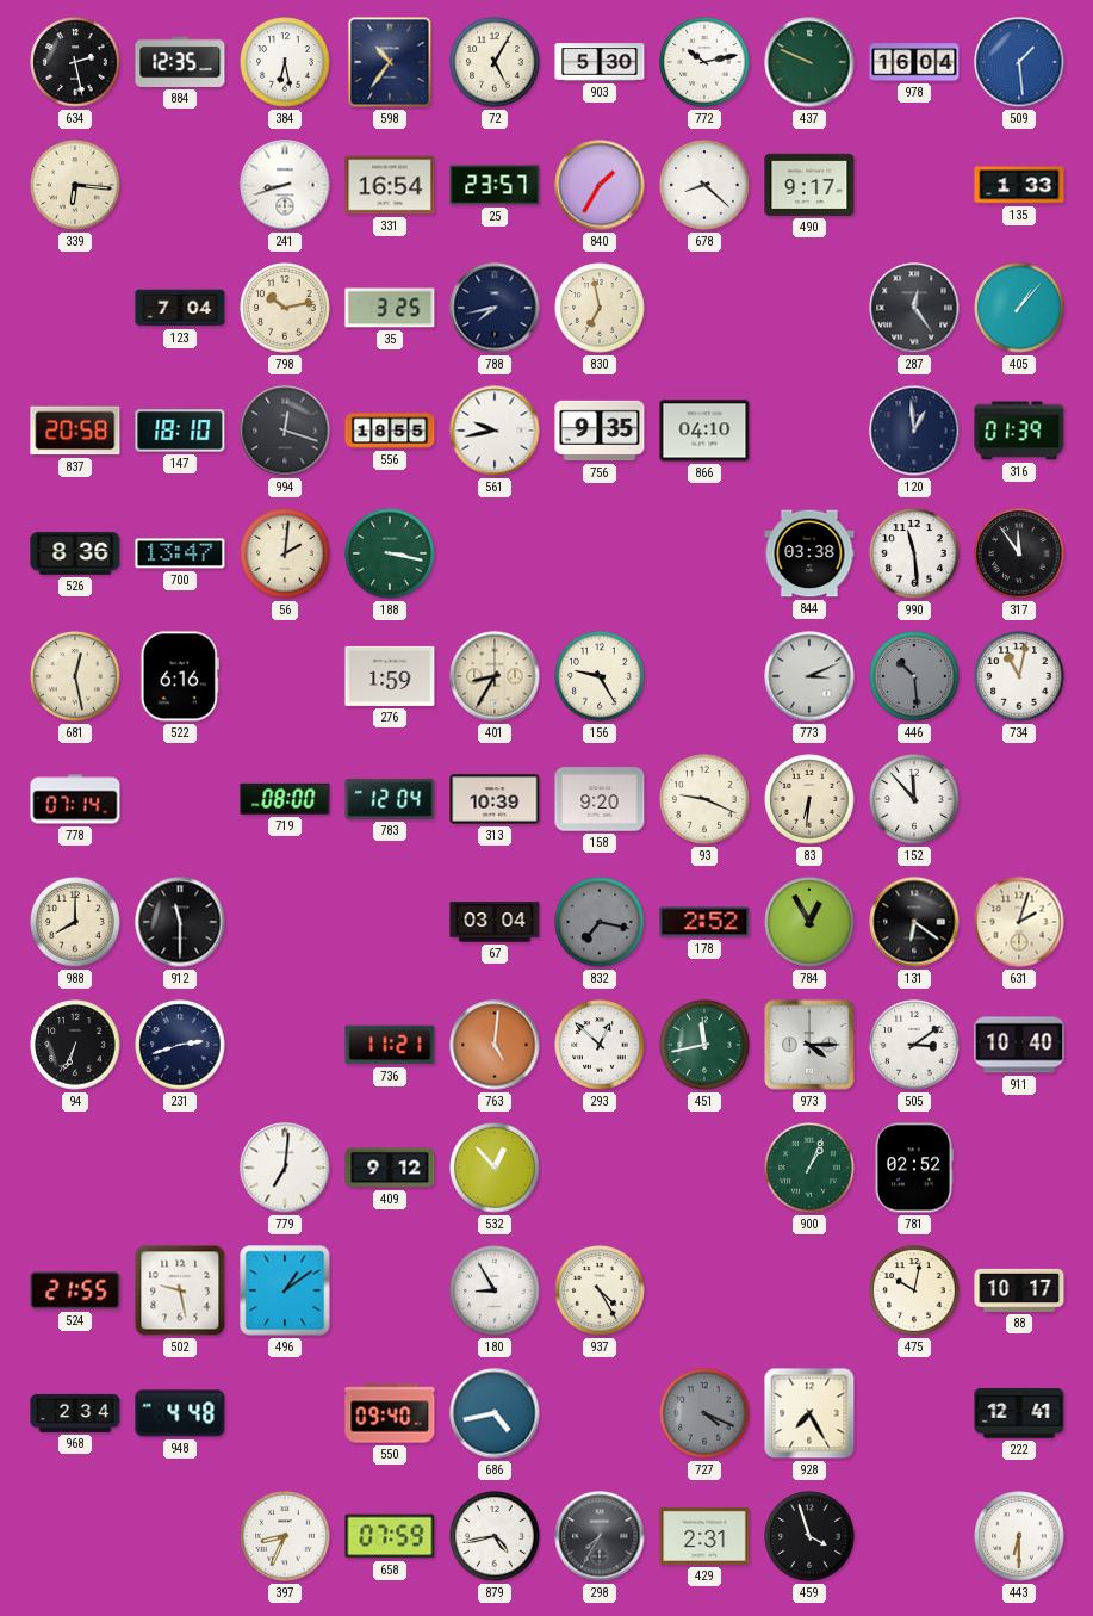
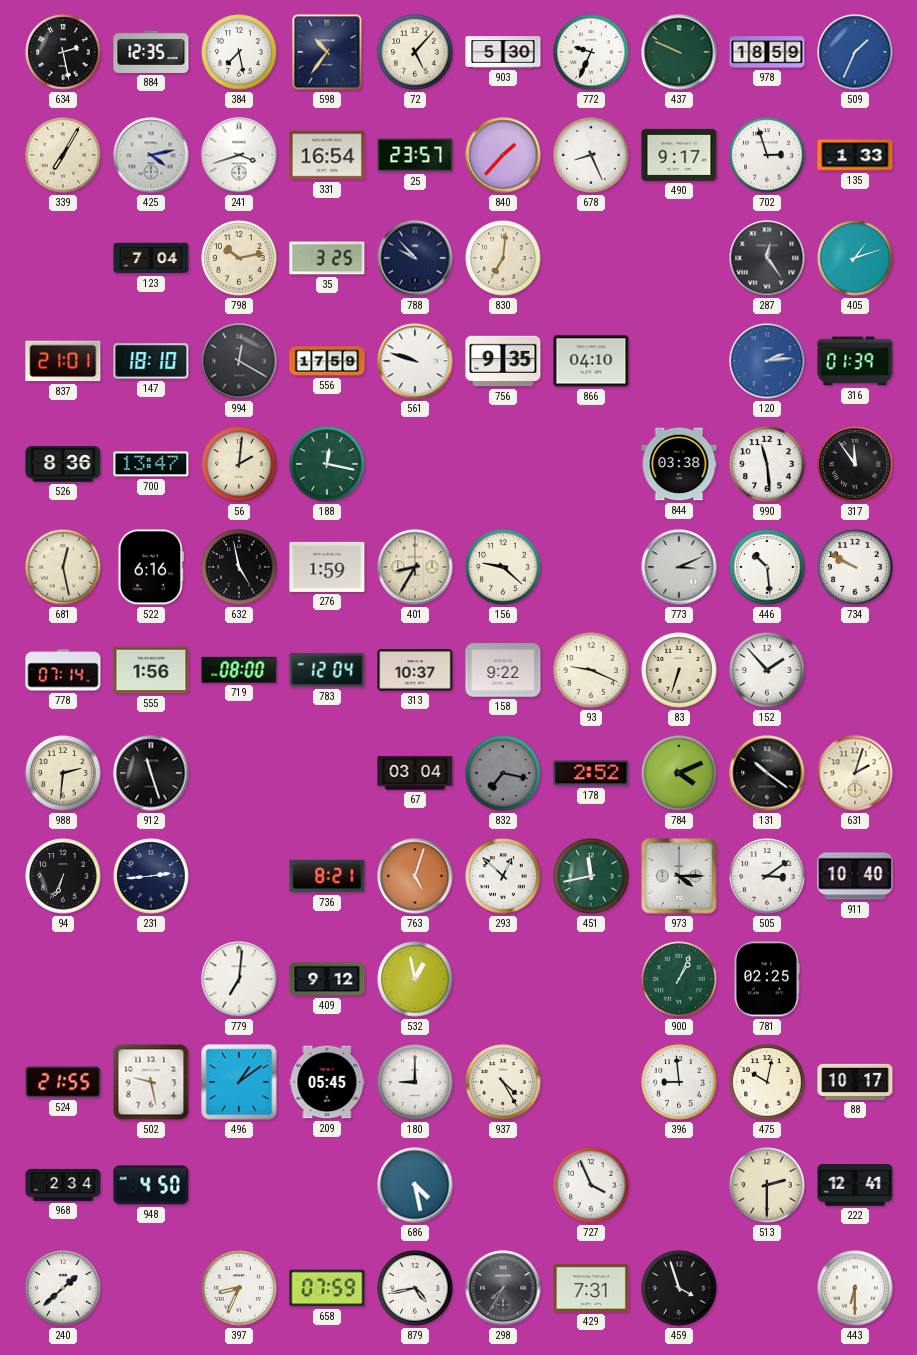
384: 6:28 -> 7:28
72: 5:05 -> 5:07
772: 10:13 -> 9:34
978: 16:04 -> 18:59
509: 1:29 -> 1:34
339: 6:16 -> 7:05
425: none -> 4:13
241: 8:42 -> 3:42
840: 1:35 -> 1:37
678: 8:22 -> 8:26
702: none -> 2:57
788: 7:43 -> 9:53
830: 6:58 -> 7:01
405: 1:07 -> 1:12
837: 20:58 -> 21:01
994: 12:18 -> 12:20
556: 18:55 -> 17:59
561: 9:43 -> 9:48
120: 12:59 -> 2:14
120 dial: navy -> blue
188: 3:17 -> 12:17
632: none -> 4:58
156: 9:25 -> 9:22
446 dial: grey -> white
734: 11:02 -> 9:50
555: none -> 1:56
313: 10:39 -> 10:37
158: 9:20 -> 9:22
83: 6:31 -> 6:33
152: 11:53 -> 1:53
988: 8:00 -> 2:31
912: 11:30 -> 11:27
784: 12:55 -> 4:11
131: 6:21 -> 10:21
231: 2:42 -> 2:44
736: 11:21 -> 8:21
763: 5:01 -> 5:03
532: 12:53 -> 12:58
781: 02:52 -> 02:25
209: none -> 05:45
180: 8:55 -> 9:00
396: none -> 8:59
948: 4:48 -> 4:50
550: 09:40 -> none
686: 4:43 -> 4:28
727: 4:19 -> 3:56
727 dial: grey -> white
928: 7:25 -> none
513: none -> 2:30
240: none -> 1:38
429: 2:31 -> 7:31
